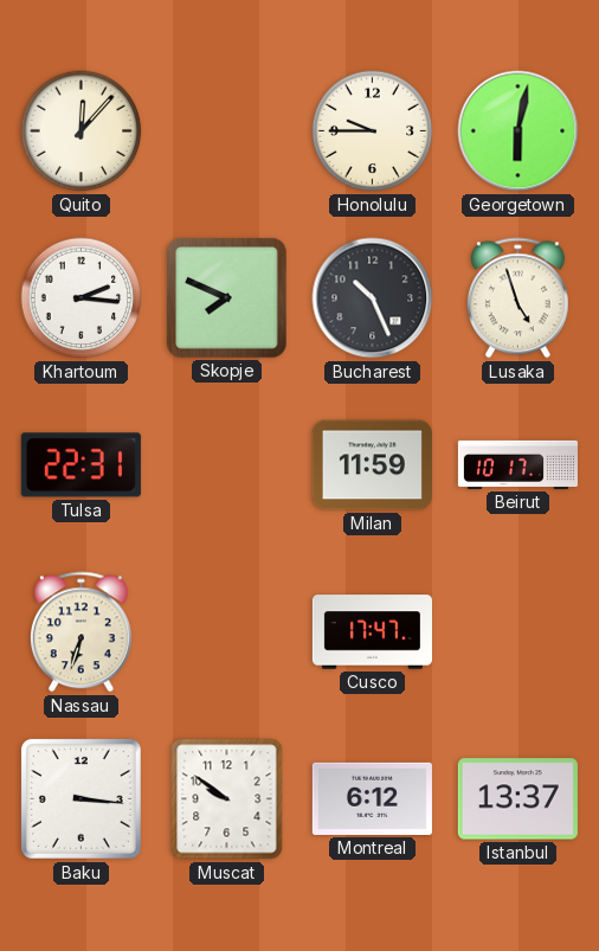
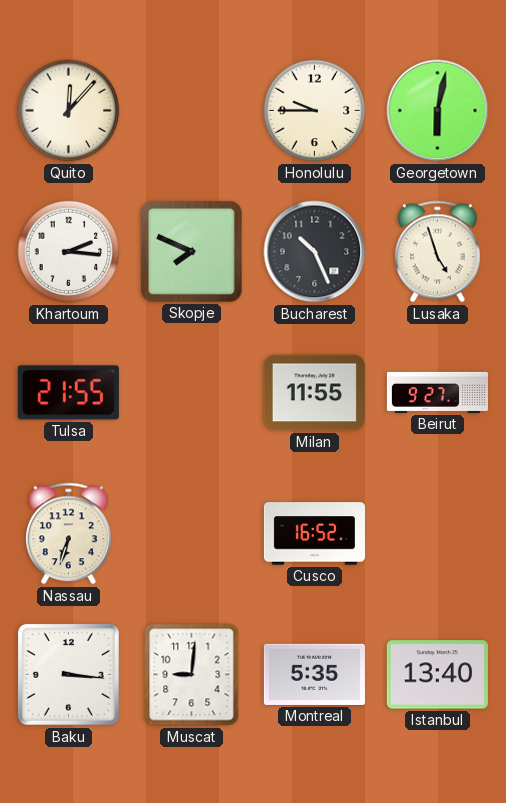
Tulsa: 22:31 -> 21:55
Milan: 11:59 -> 11:55
Beirut: 10:17 -> 9:27
Cusco: 17:47 -> 16:52
Muscat: 9:51 -> 9:01
Montreal: 6:12 -> 5:35
Istanbul: 13:37 -> 13:40
